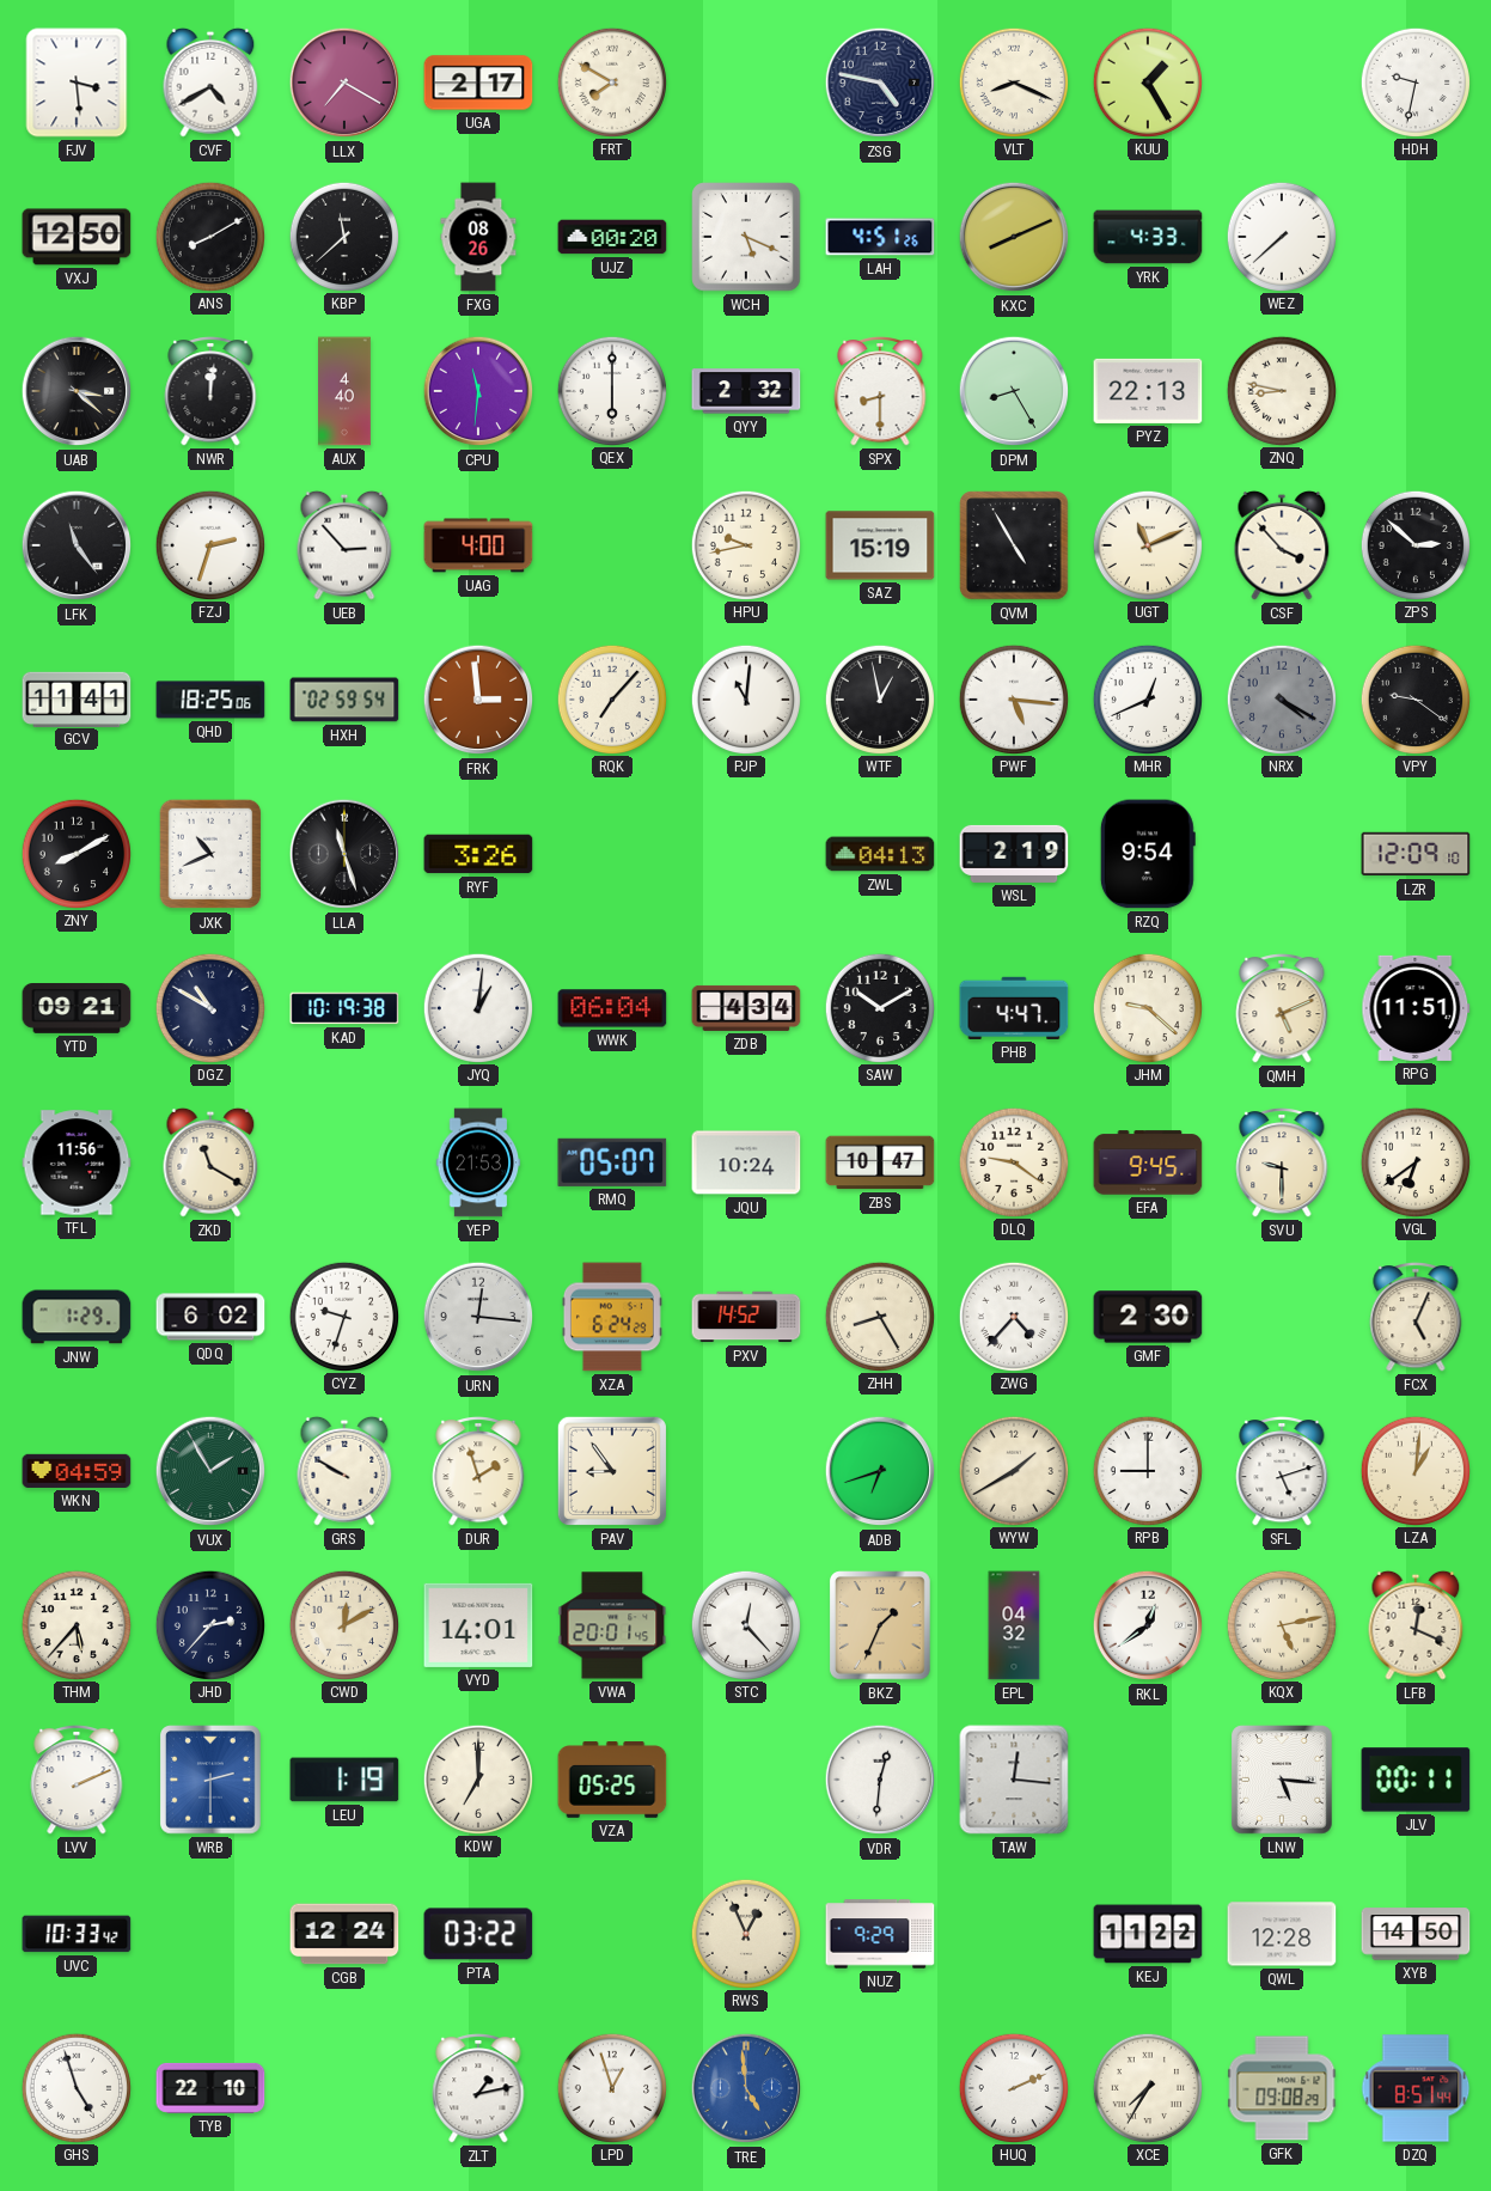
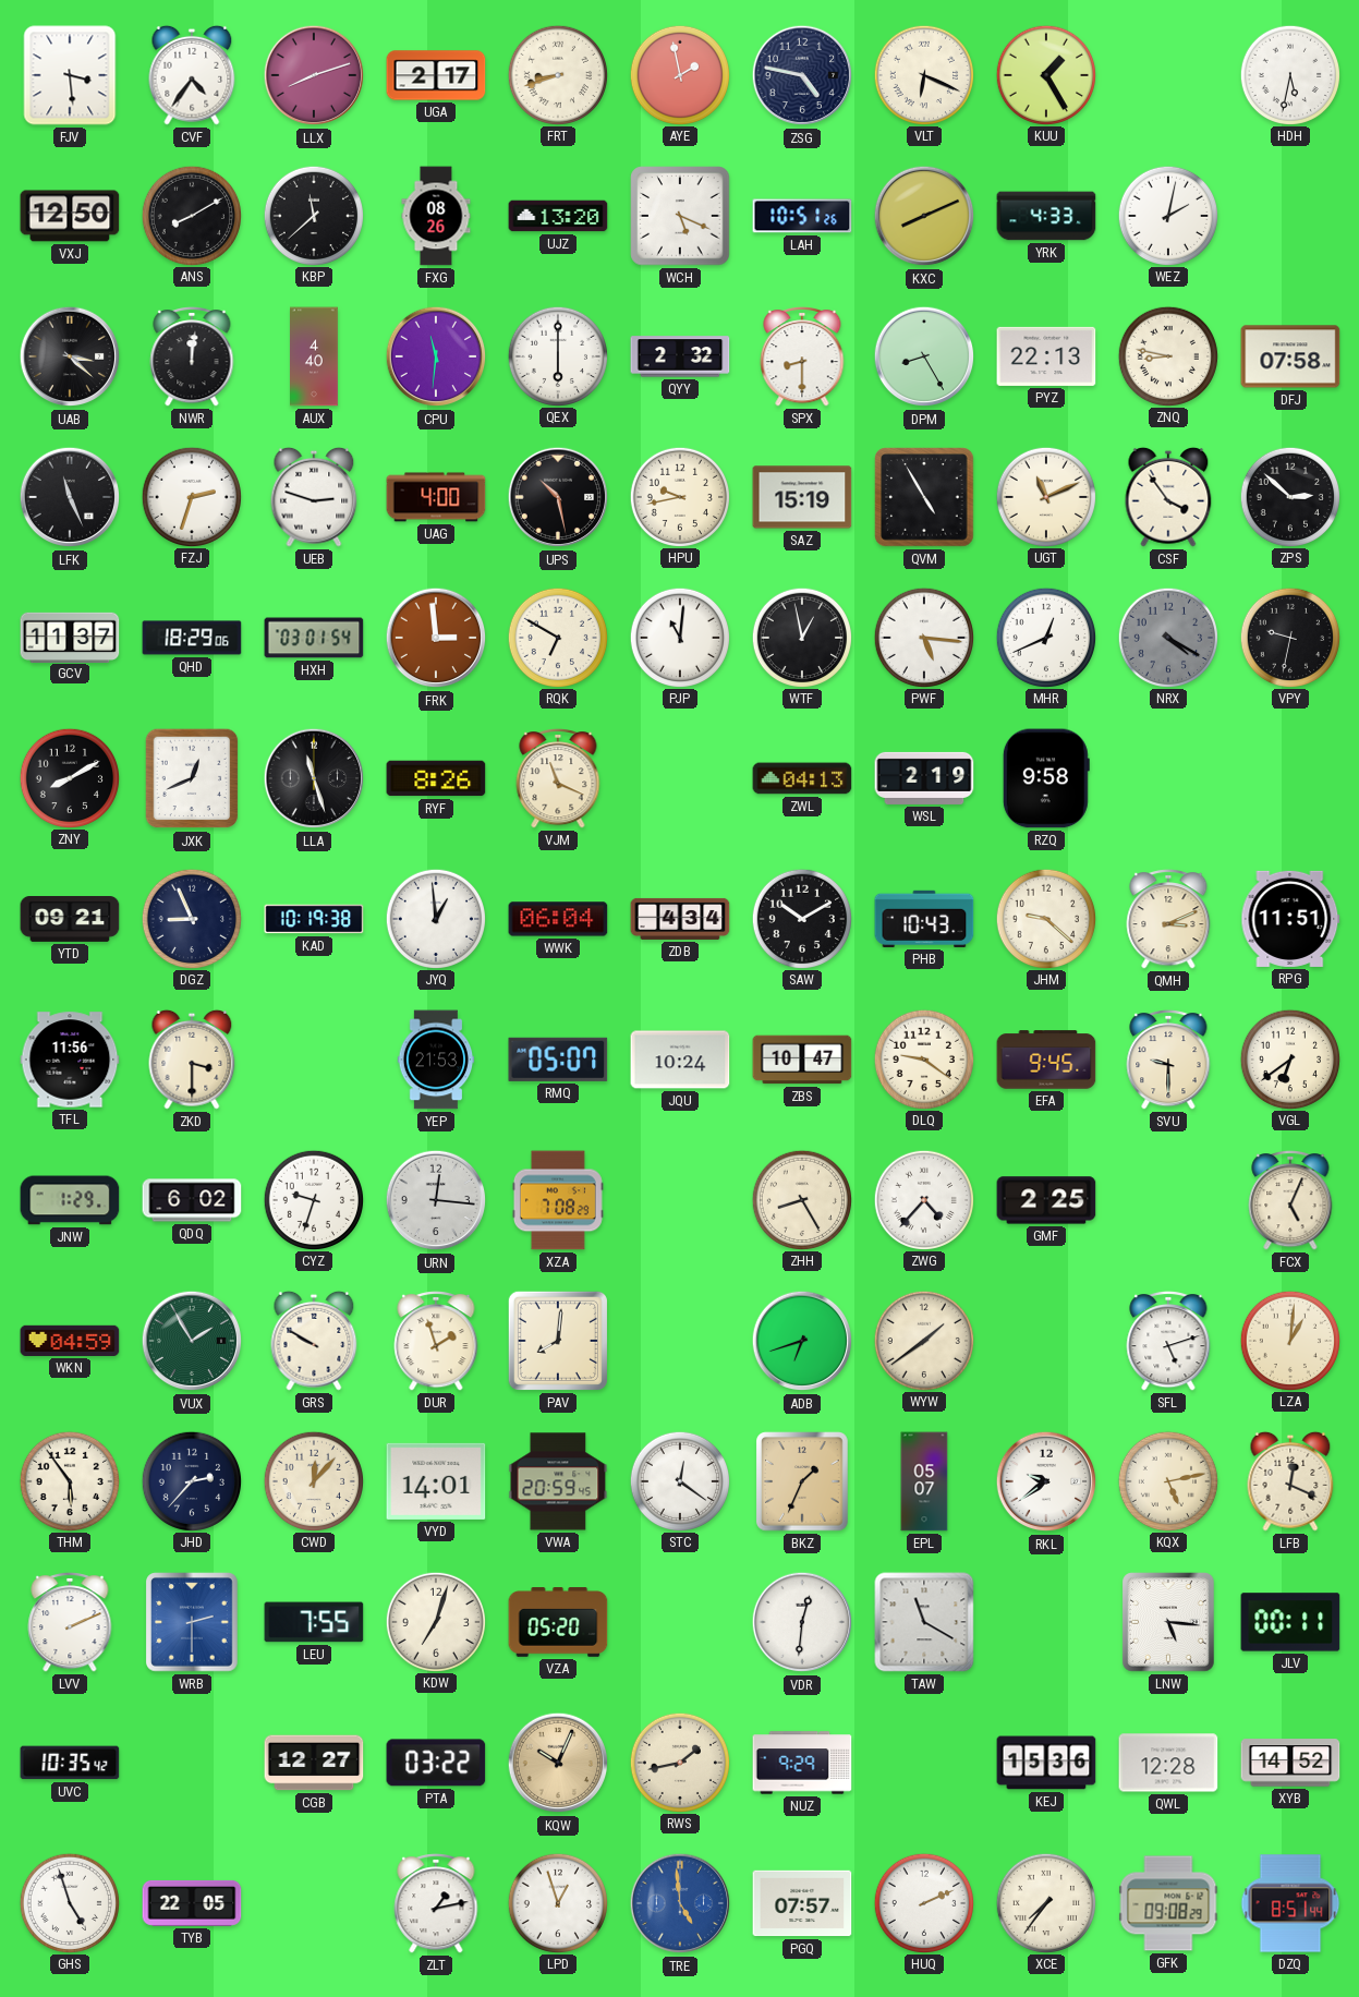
CVF: 4:40 -> 4:36
LLX: 7:20 -> 8:12
FRT: 7:50 -> 8:42
AYE: none -> 1:58
VLT: 8:19 -> 6:19
HDH: 9:32 -> 5:32
UJZ: 00:20 -> 13:20
LAH: 4:51 -> 10:51
WEZ: 7:38 -> 2:02
DFJ: none -> 07:58
LFK: 11:24 -> 11:26
UEB: 2:53 -> 2:48
UPS: none -> 10:28
CSF: 3:53 -> 3:54
GCV: 11:41 -> 11:37
QHD: 18:25 -> 18:29
HXH: 02:59 -> 03:01
RQK: 7:07 -> 6:50
VPY: 9:21 -> 9:32
JXK: 10:41 -> 12:41
RYF: 3:26 -> 8:26
VJM: none -> 11:19
RZQ: 9:54 -> 9:58
LZR: 12:09 -> none
DGZ: 10:50 -> 8:56
JYQ: 1:01 -> 12:59
PHB: 4:47 -> 10:43
QMH: 5:11 -> 3:11
ZKD: 11:20 -> 3:30
XZA: 6:24 -> 7:08
PXV: 14:52 -> none
GMF: 2:30 -> 2:25
PAV: 8:54 -> 8:01
WYW: 1:40 -> 1:39
RPB: 9:00 -> none
THM: 5:37 -> 5:54
CWD: 12:10 -> 12:07
VWA: 20:01 -> 20:59
STC: 12:23 -> 12:21
EPL: 04:32 -> 05:07
RKL: 12:39 -> 9:39
LEU: 1:19 -> 7:55
KDW: 7:00 -> 7:03
VZA: 05:25 -> 05:20
TAW: 12:16 -> 11:20
UVC: 10:33 -> 10:35
CGB: 12:24 -> 12:27
KQW: none -> 10:04
RWS: 12:56 -> 1:43
KEJ: 11:22 -> 15:36
XYB: 14:50 -> 14:52
TYB: 22:10 -> 22:05
PGQ: none -> 07:57
XCE: 7:35 -> 7:36
